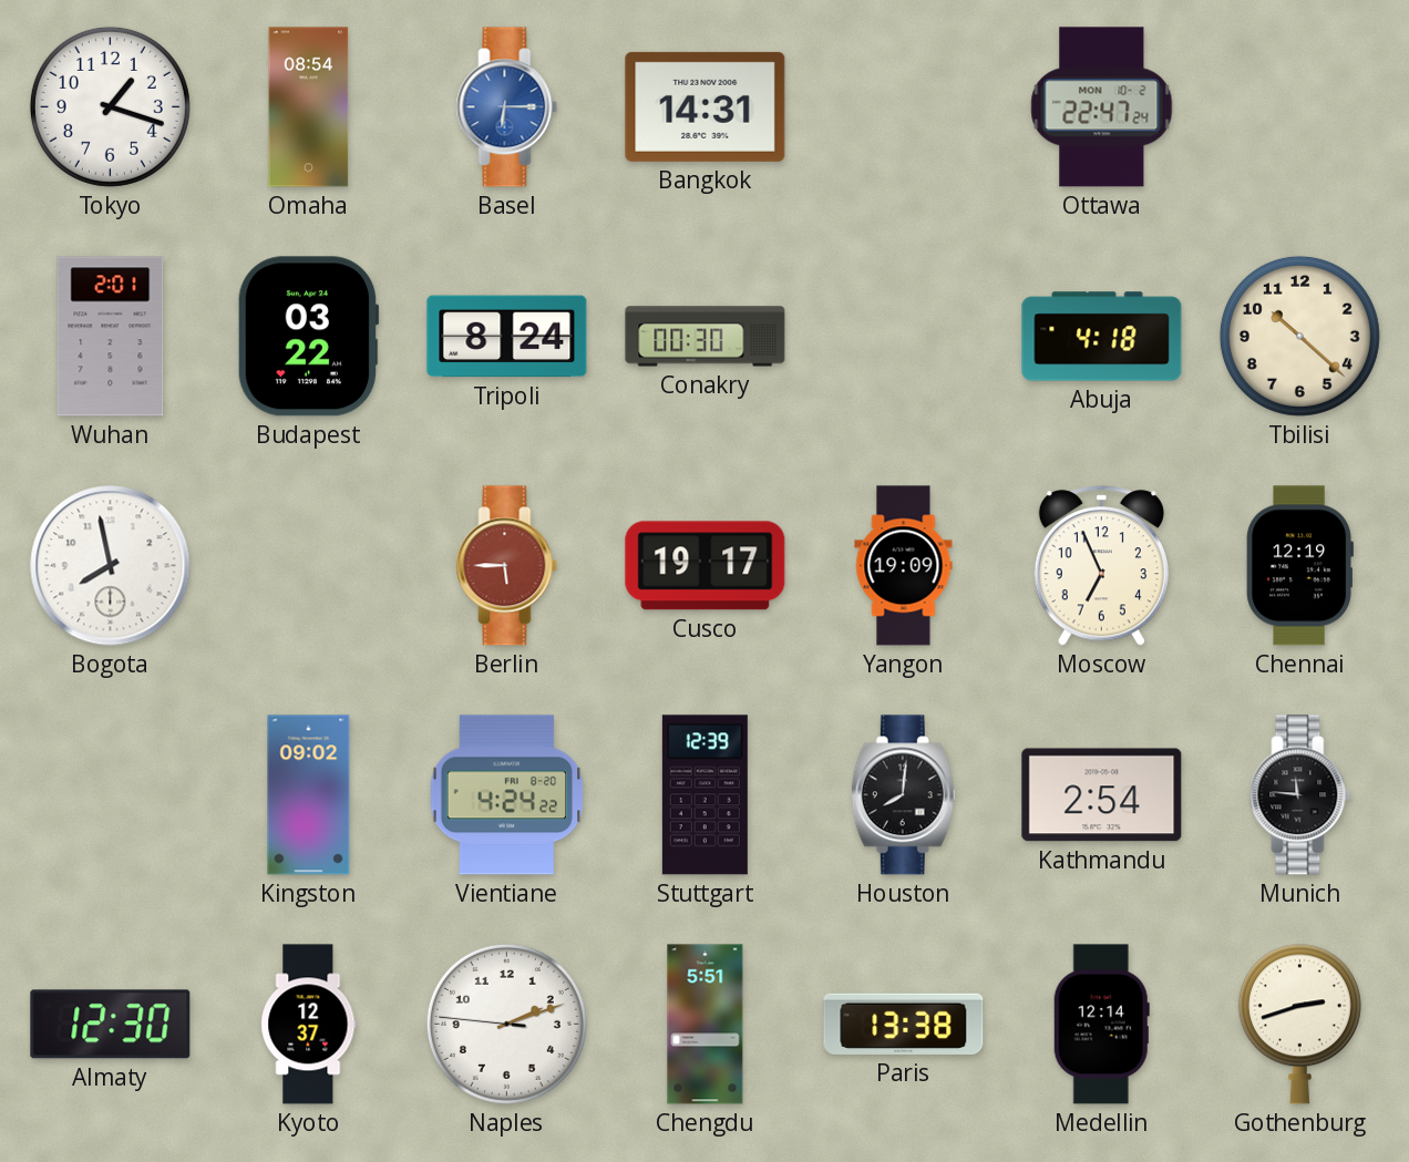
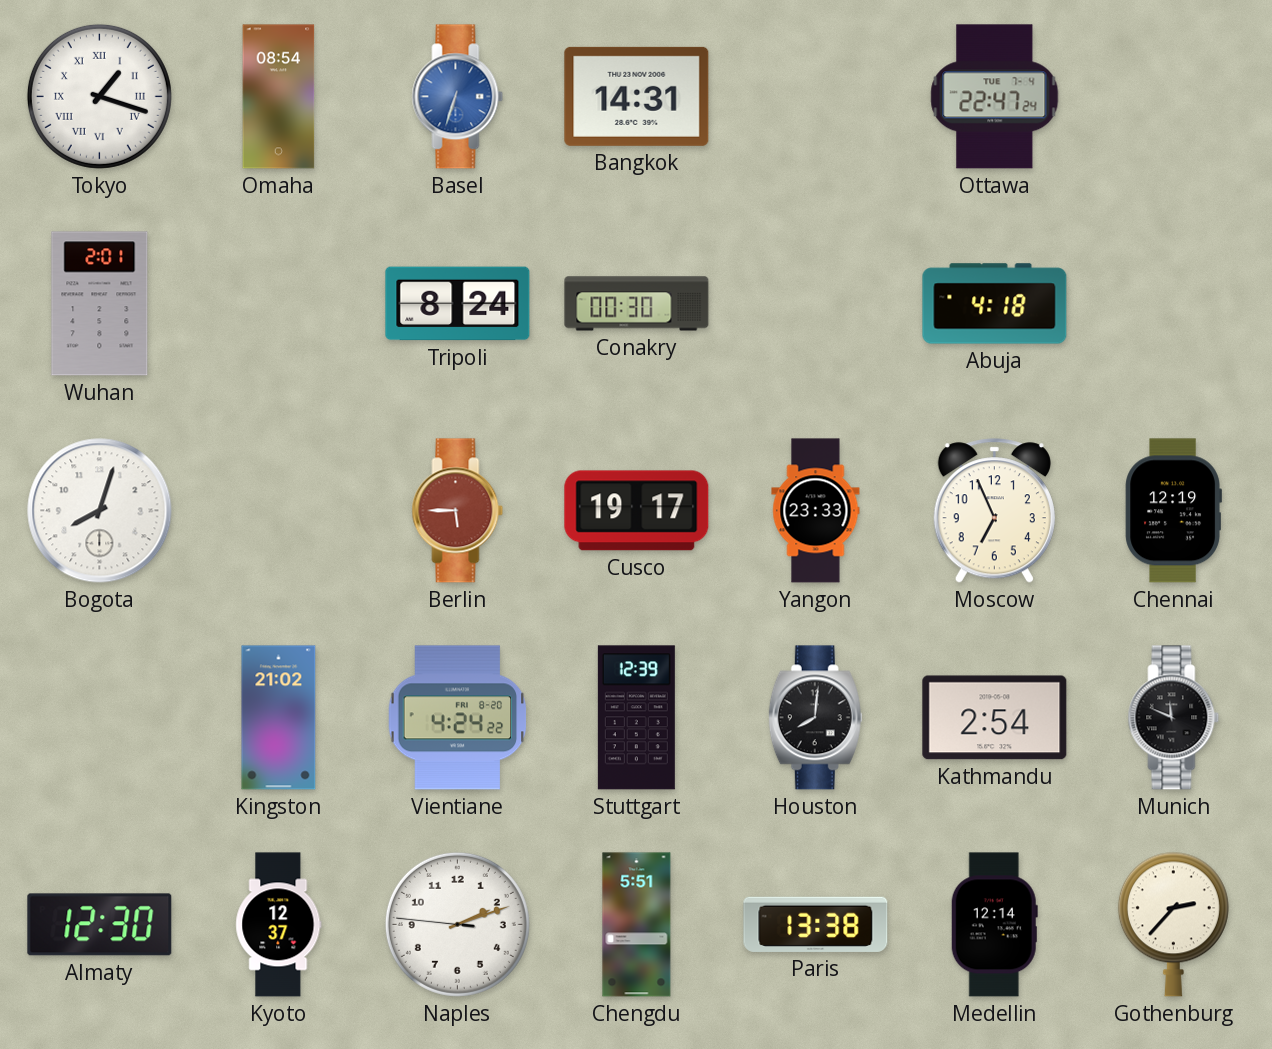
Tokyo numerals: Arabic -> Roman
Basel: 6:15 -> 6:33
Ottawa date: MON 10-2 -> TUE 7-4
Budapest: 03:22 -> none
Tbilisi: 10:22 -> none
Bogota: 7:58 -> 8:03
Yangon: 19:09 -> 23:33
Kingston: 09:02 -> 21:02
Munich: 11:46 -> 11:49
Gothenburg: 2:42 -> 2:37
